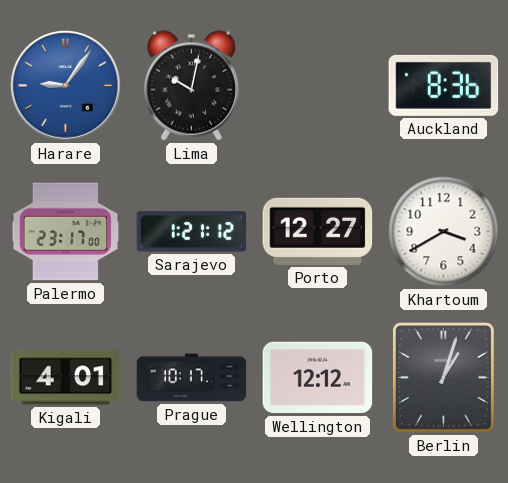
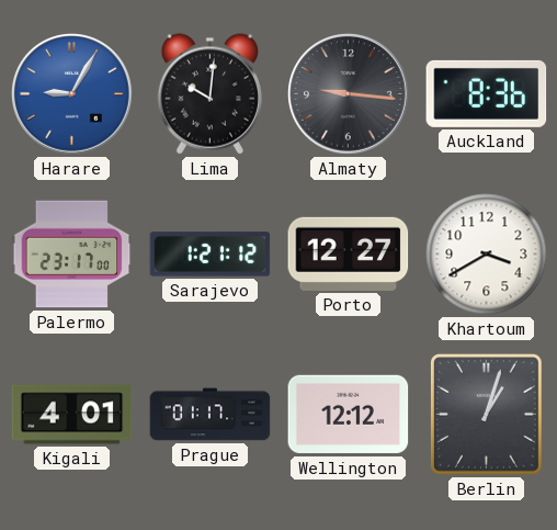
Harare: 9:06 -> 9:05
Lima: 10:02 -> 10:01
Almaty: none -> 9:16
Prague: 10:17 -> 01:17
